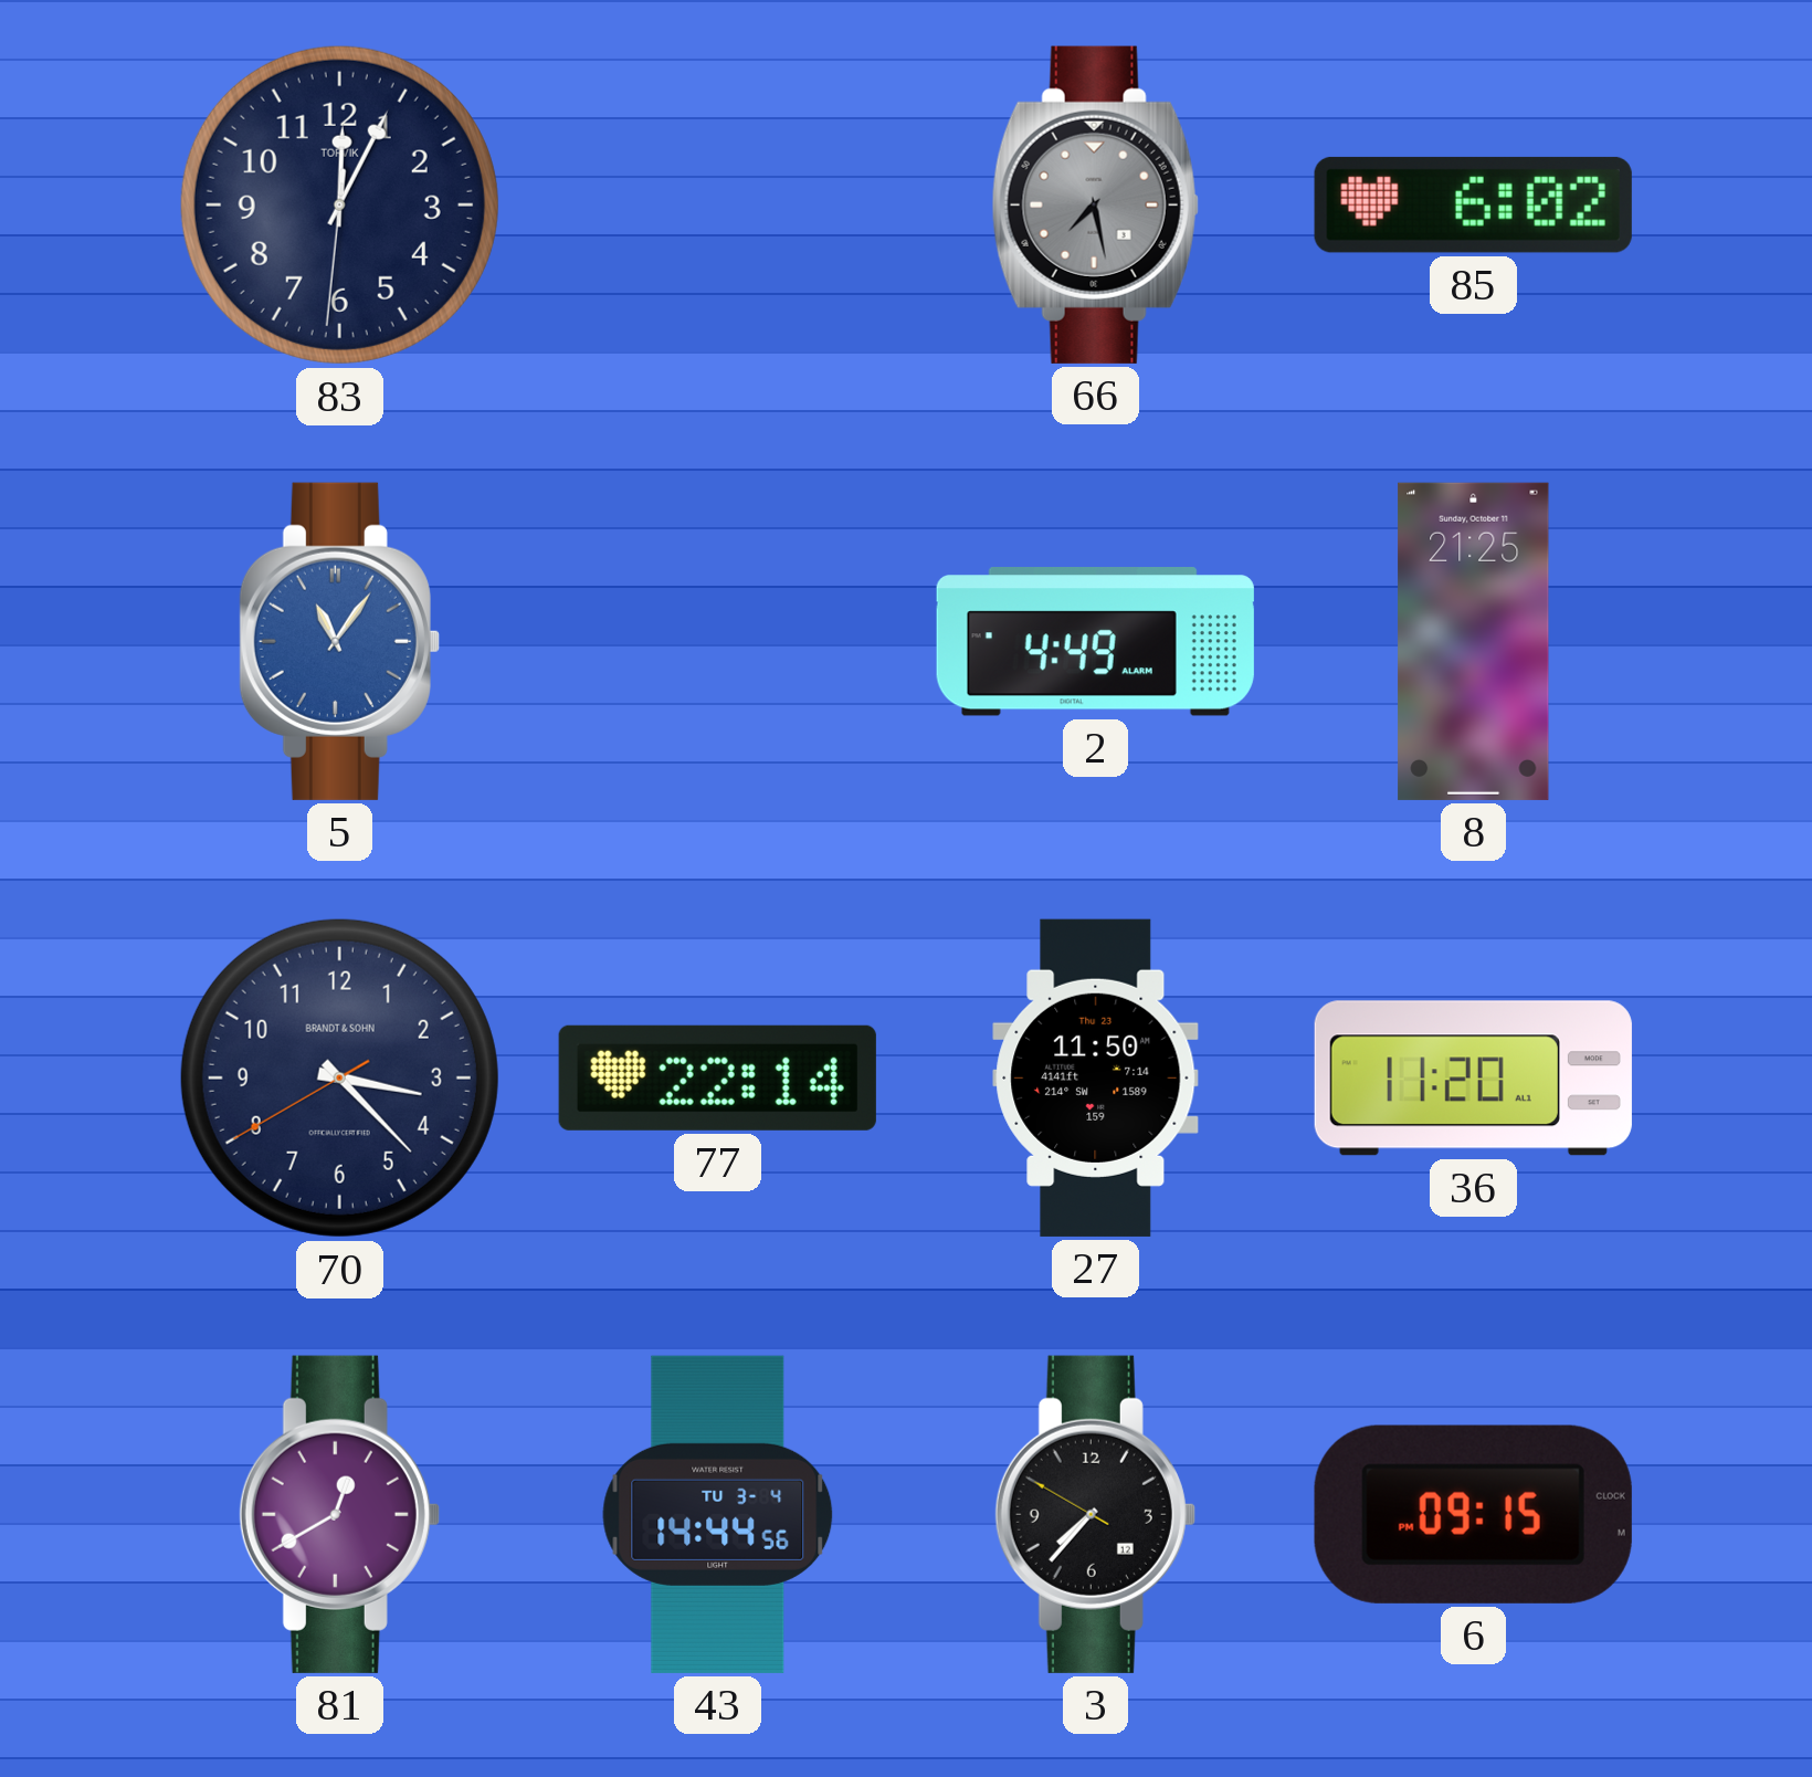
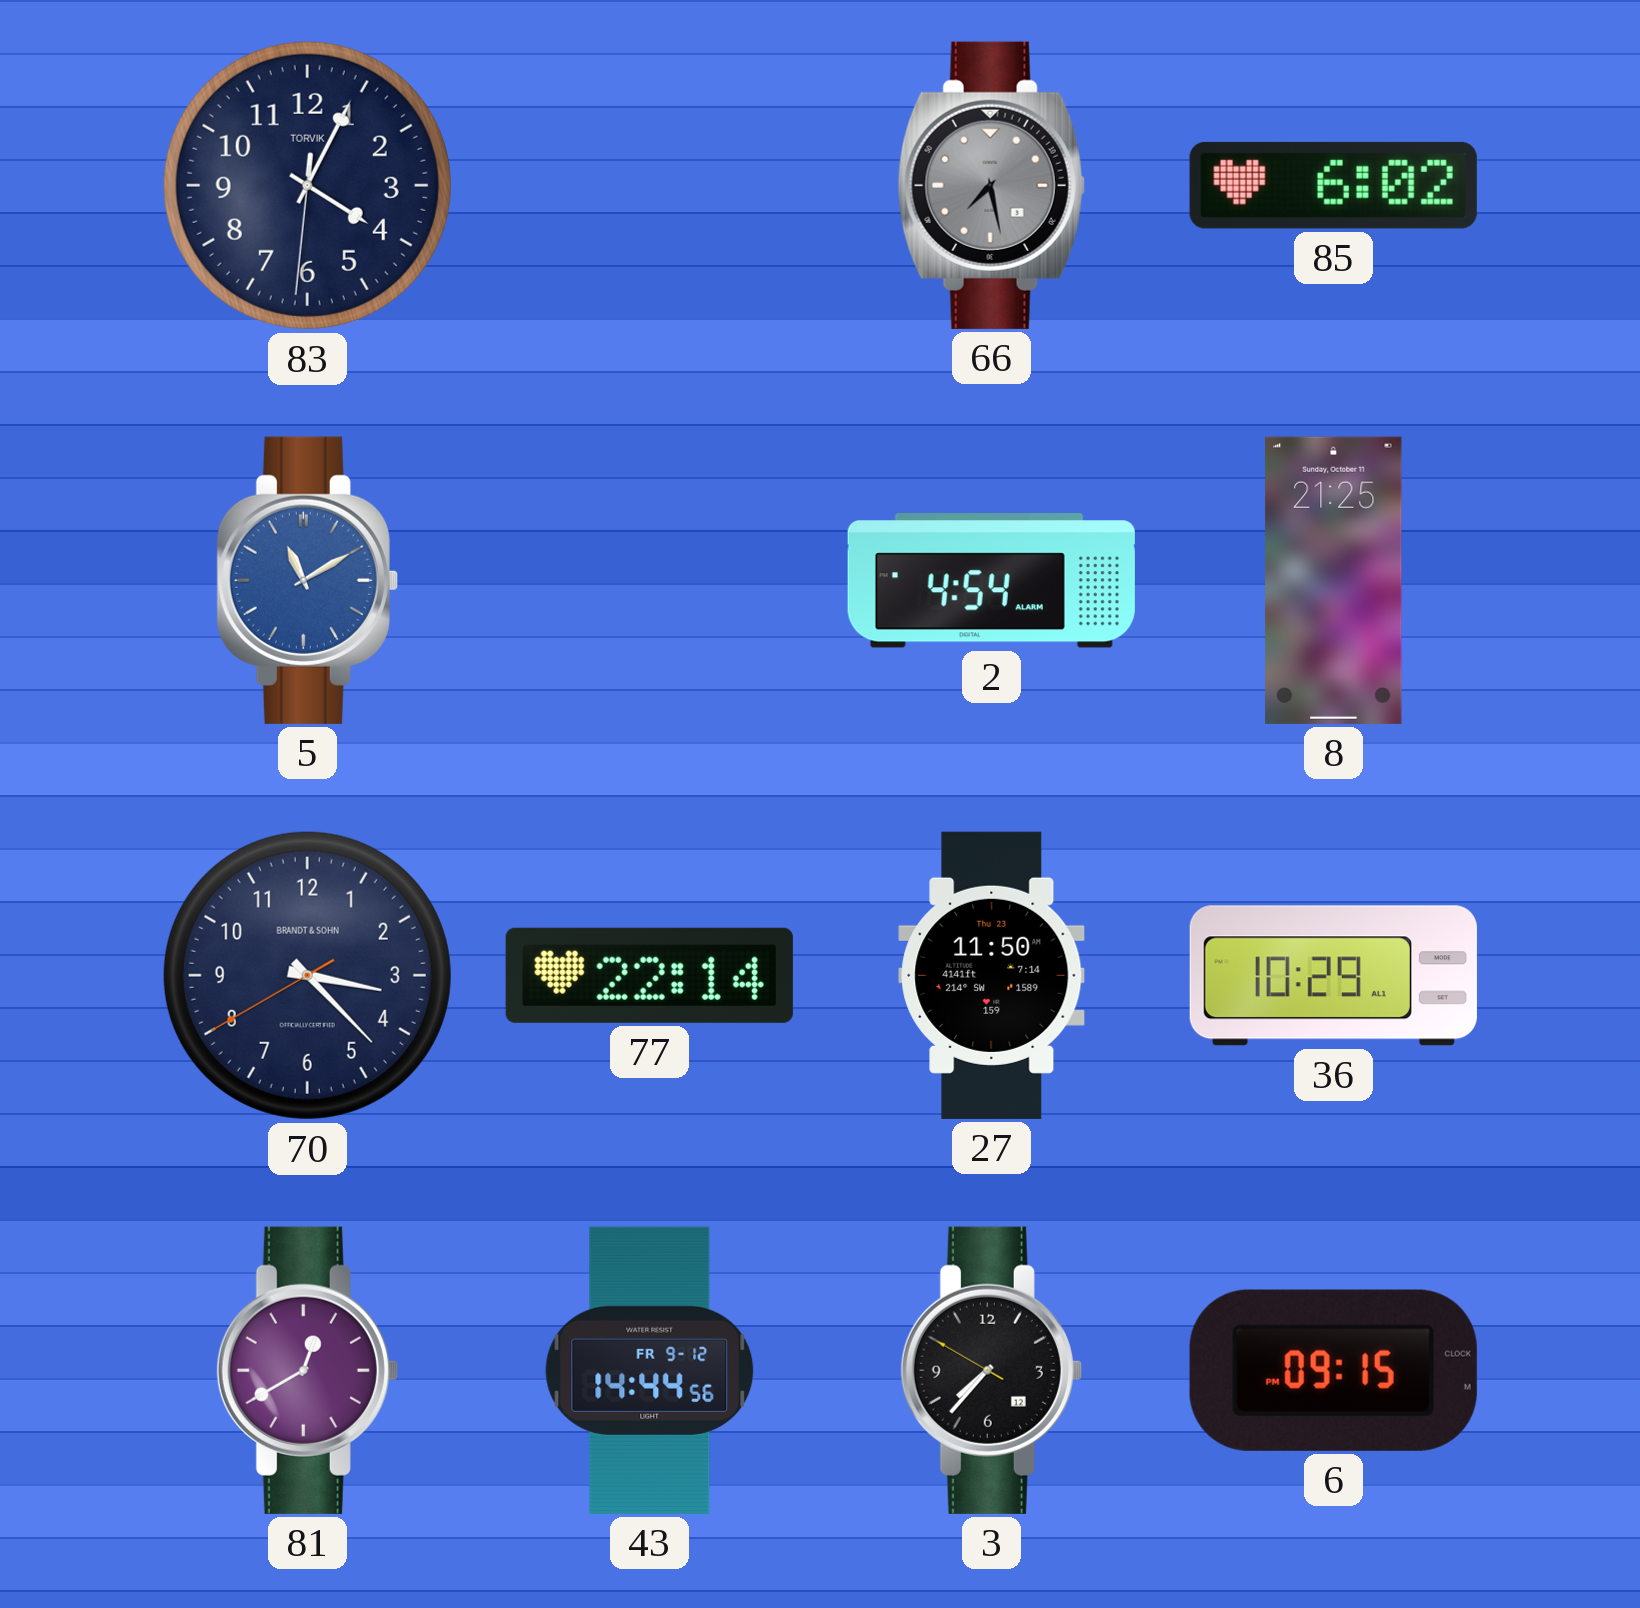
83: 12:04 -> 4:04
5: 11:06 -> 11:10
2: 4:49 -> 4:54
36: 11:20 -> 10:29
43 date: TU 3-4 -> FR 9-12
